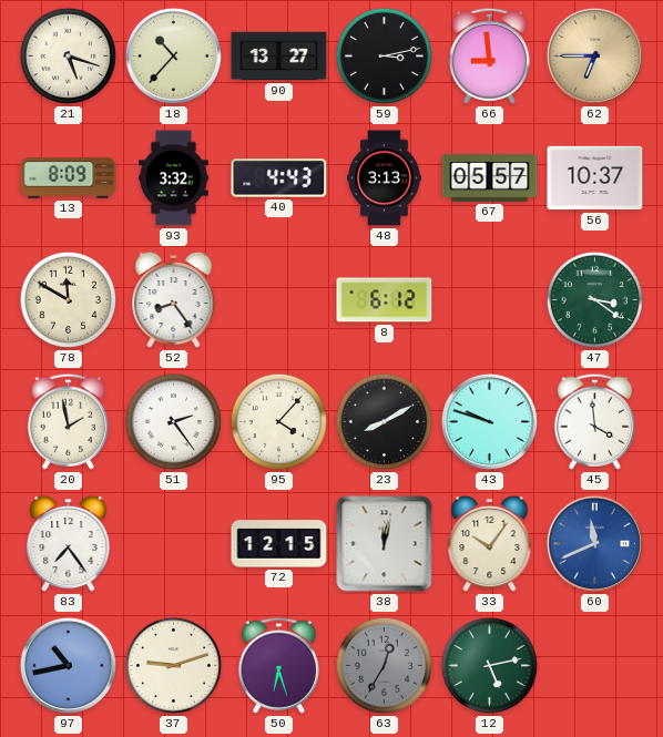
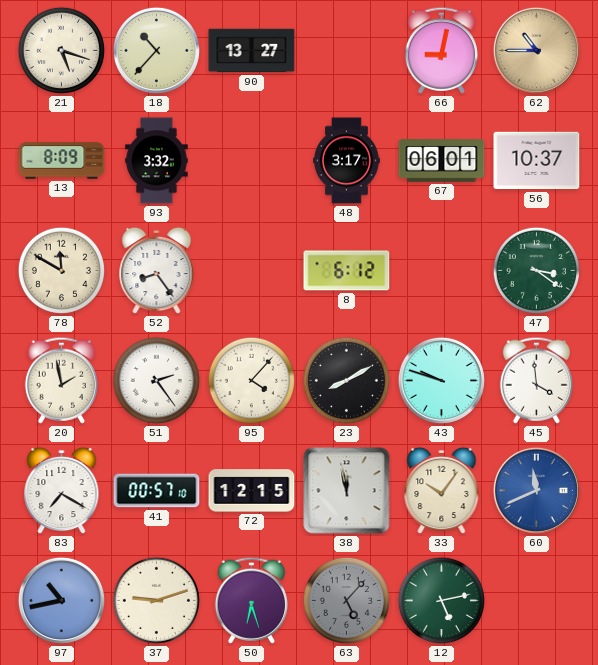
59: 3:13 -> none
66: 8:59 -> 9:02
62: 6:45 -> 10:45
40: 4:43 -> none
48: 3:13 -> 3:17
67: 05:57 -> 06:01
83: 7:24 -> 7:20
41: none -> 00:57
38: 12:02 -> 11:58
63: 12:35 -> 5:07
